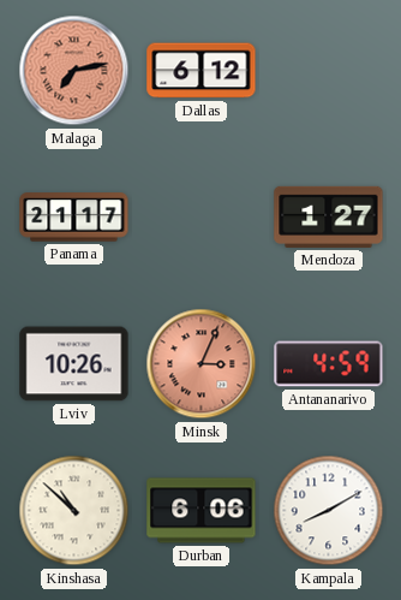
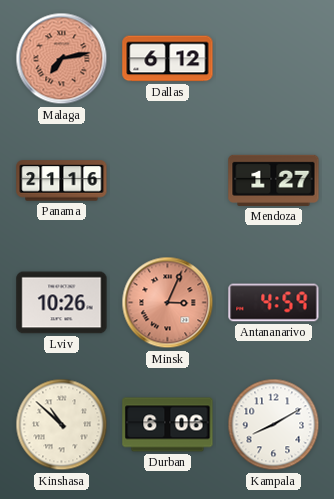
Panama: 21:17 -> 21:16
